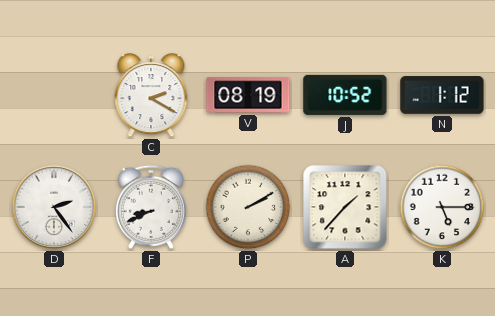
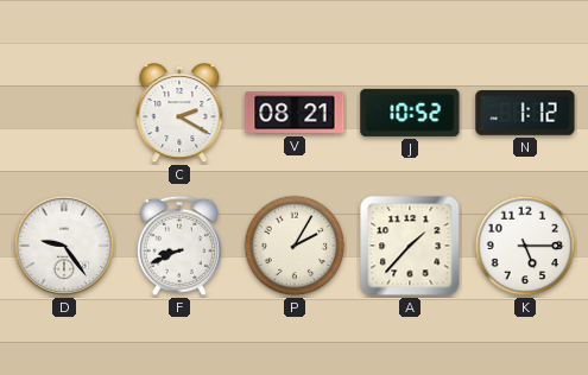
V: 08:19 -> 08:21
D: 2:24 -> 9:24
P: 2:10 -> 2:05
